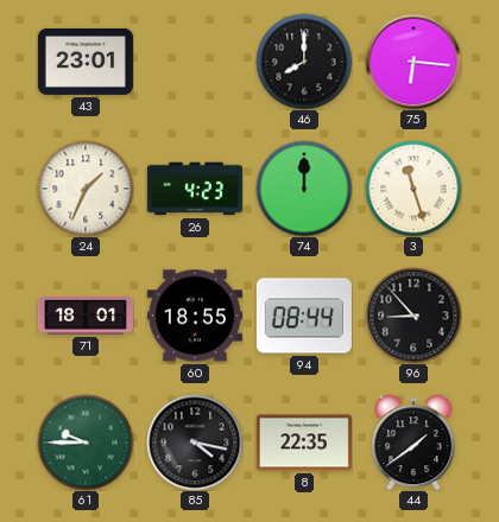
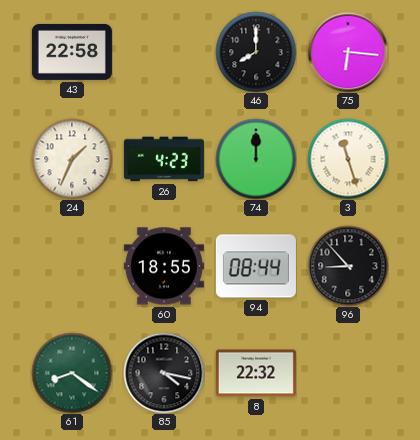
43: 23:01 -> 22:58
71: 18:01 -> none
61: 9:45 -> 8:21
8: 22:35 -> 22:32
44: 1:39 -> none
